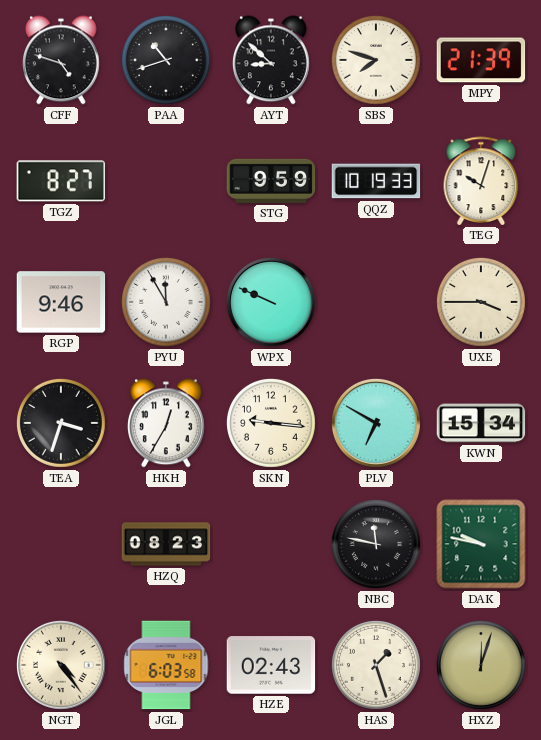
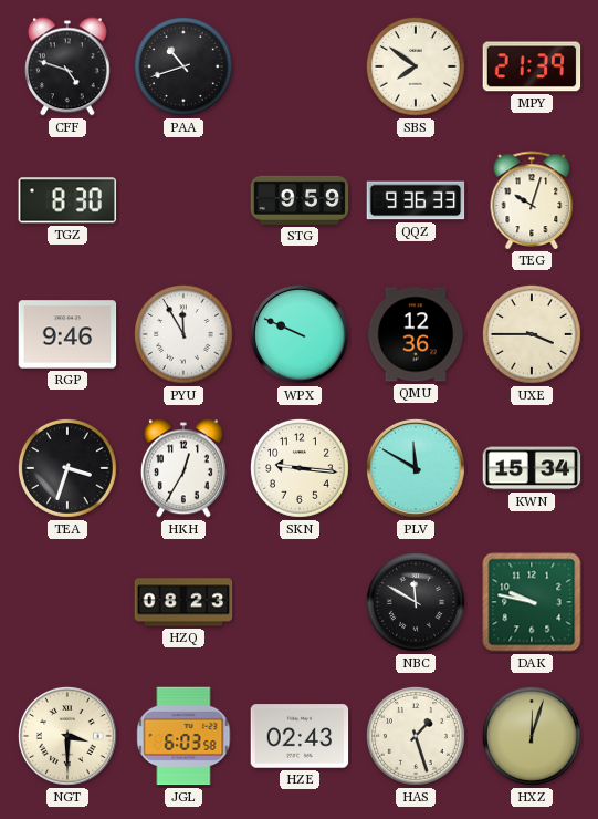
AYT: 8:52 -> none
SBS: 7:48 -> 7:51
TGZ: 8:27 -> 8:30
QQZ: 10:19 -> 9:36
QMU: none -> 12:36
PLV: 6:50 -> 11:50
NBC: 11:47 -> 11:50
NGT: 4:24 -> 3:30
